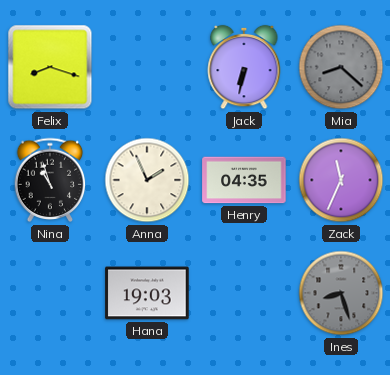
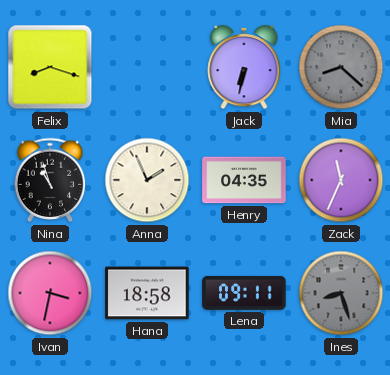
Ivan: none -> 3:32
Hana: 19:03 -> 18:58
Lena: none -> 09:11
